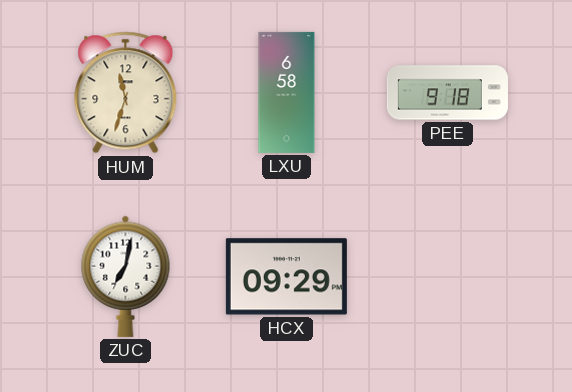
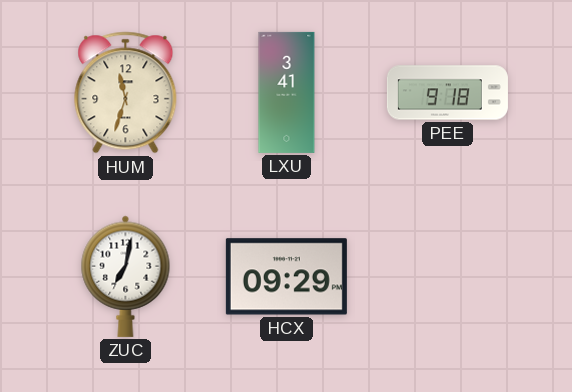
LXU: 6:58 -> 3:41
